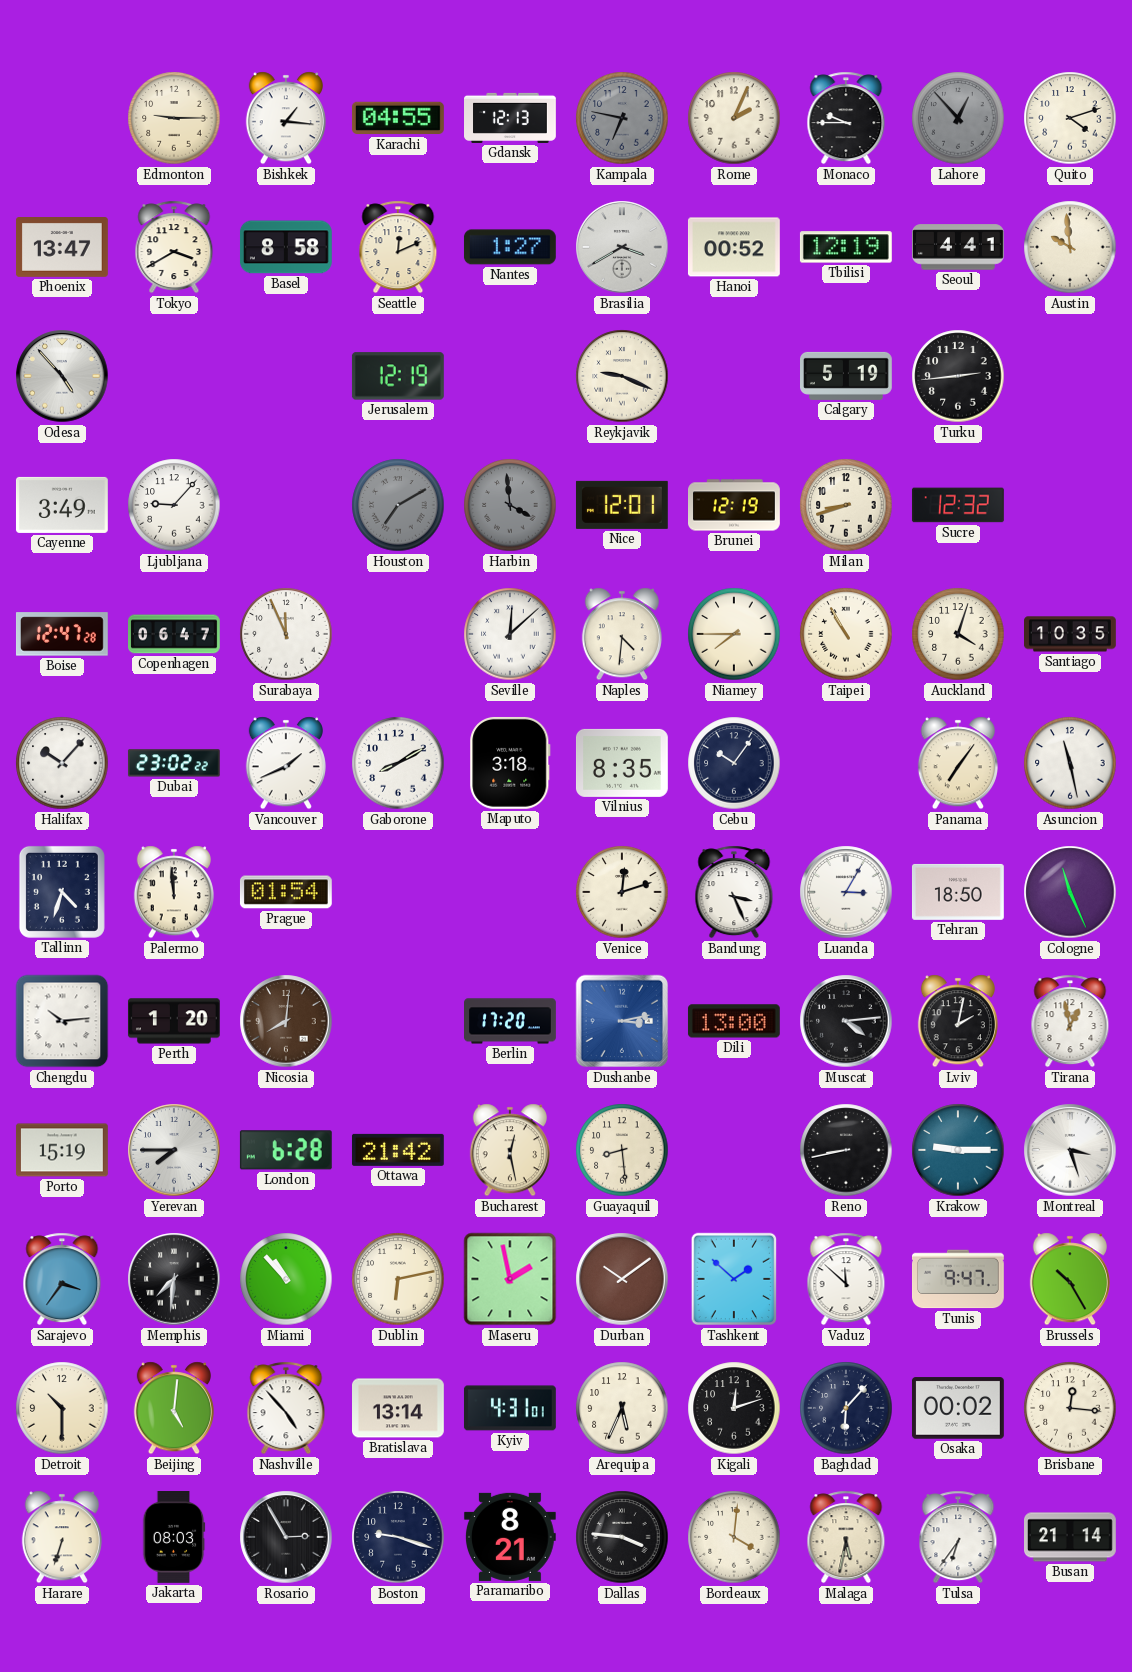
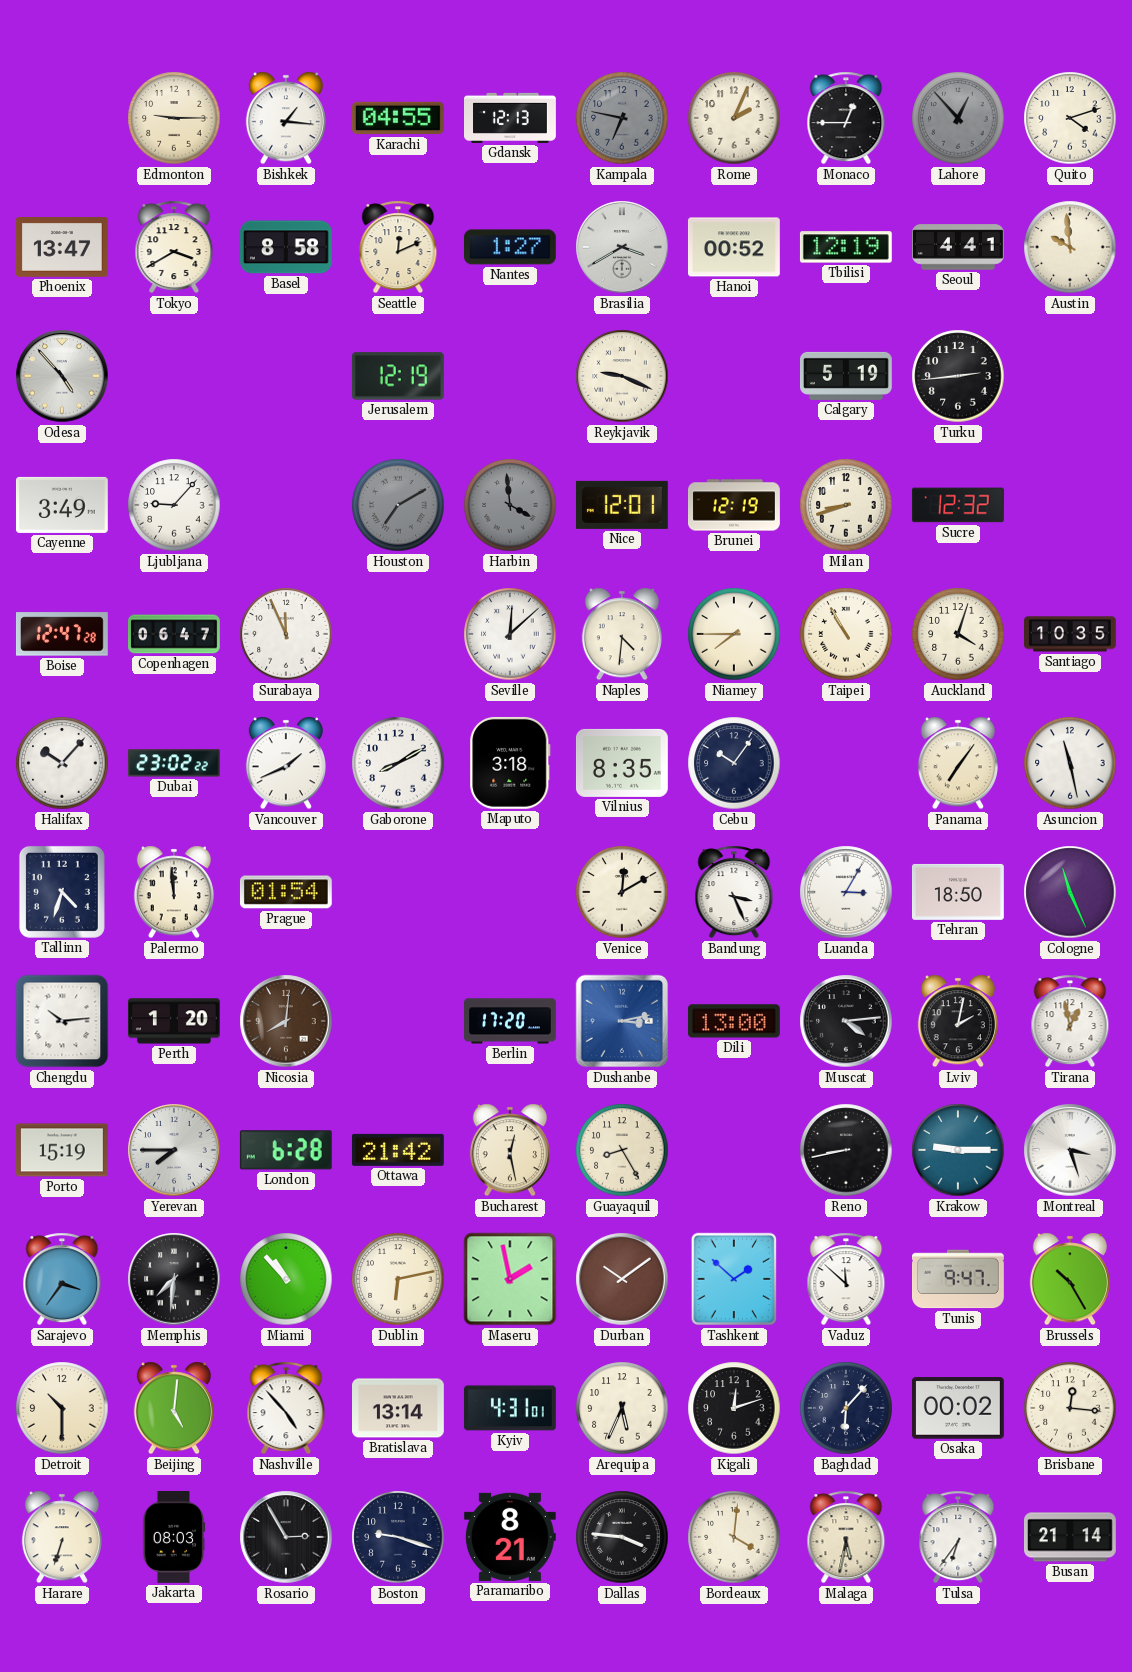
Monaco: 9:45 -> 12:45
Venice: 12:12 -> 12:10
Guayaquil: 8:29 -> 8:25
